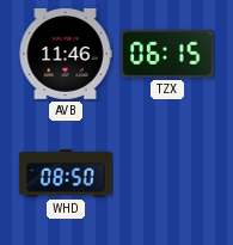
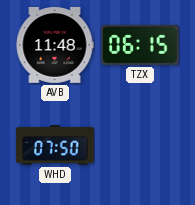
AVB: 11:46 -> 11:48
WHD: 08:50 -> 07:50
